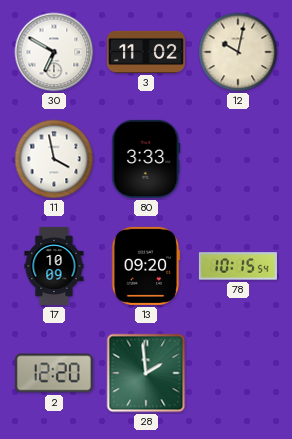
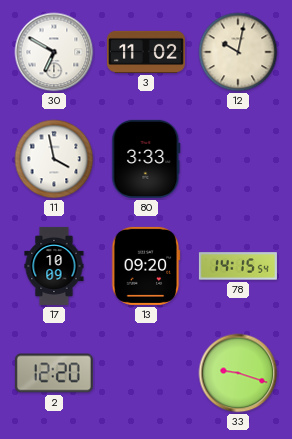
78: 10:15 -> 14:15
28: 1:59 -> none
33: none -> 9:18
